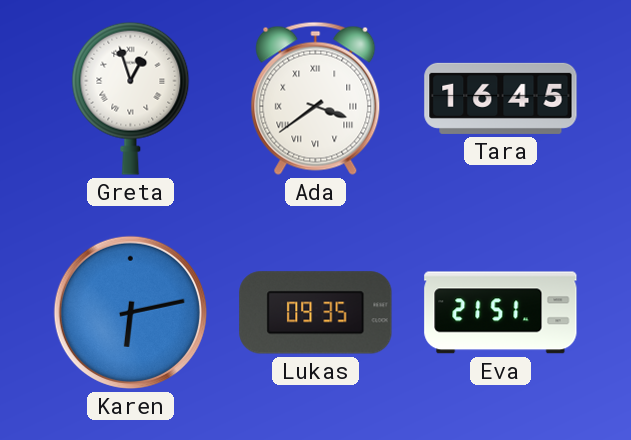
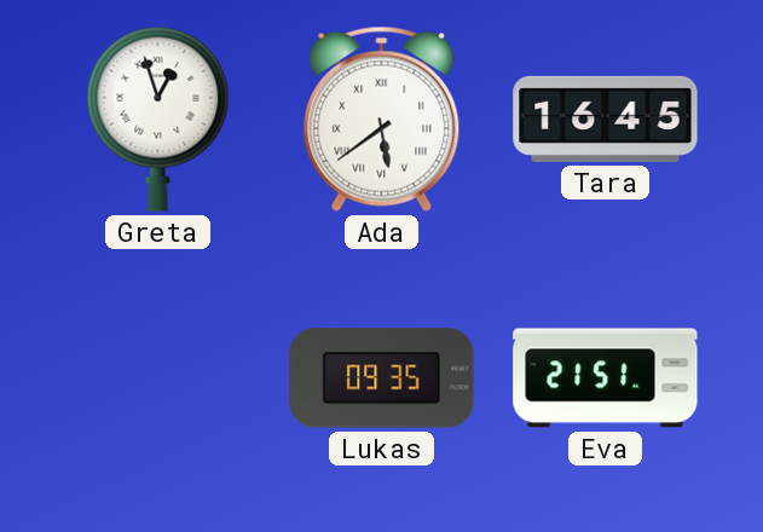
Ada: 3:39 -> 5:39
Karen: 6:13 -> none
